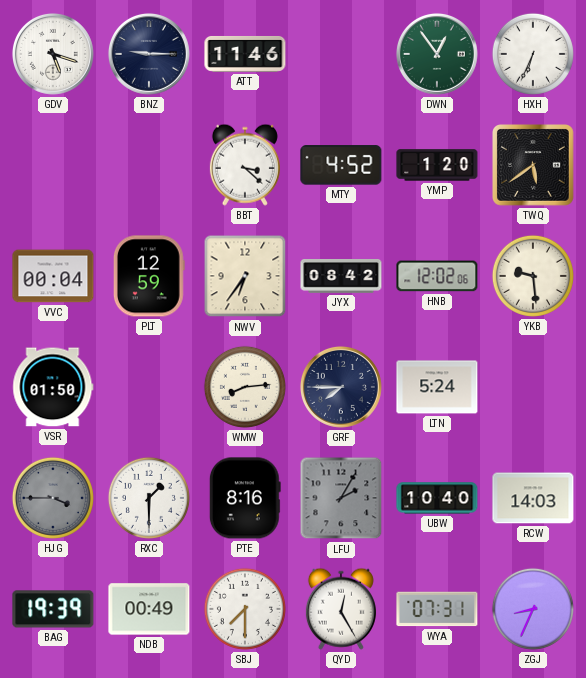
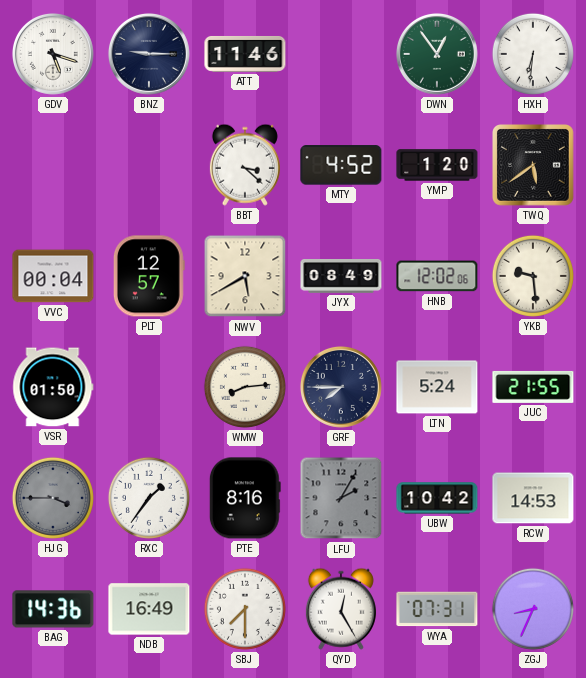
HXH: 6:34 -> 6:31
PLT: 12:59 -> 12:57
NWV: 6:36 -> 5:40
JYX: 08:42 -> 08:49
JUC: none -> 21:55
RXC: 1:30 -> 1:36
UBW: 10:40 -> 10:42
RCW: 14:03 -> 14:53
BAG: 19:39 -> 14:36
NDB: 00:49 -> 16:49
